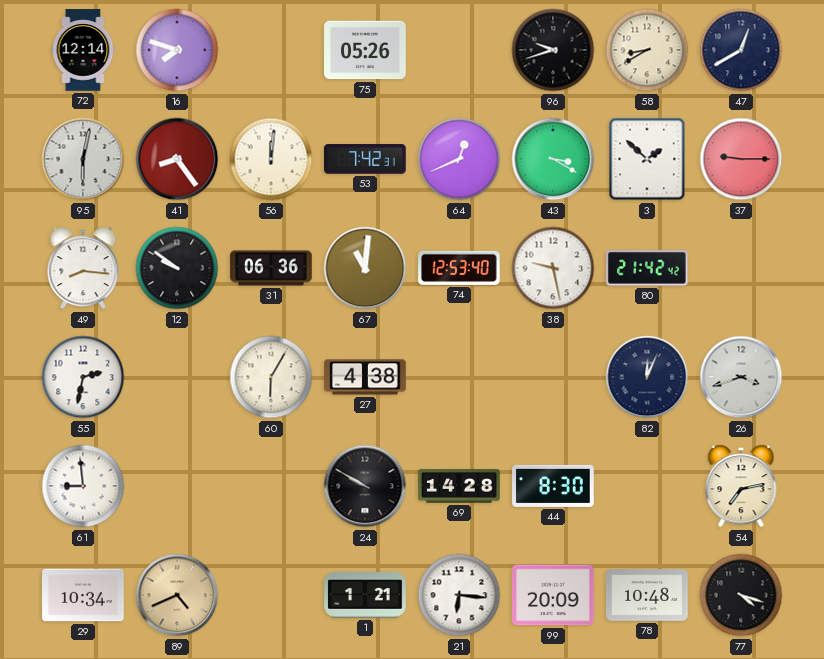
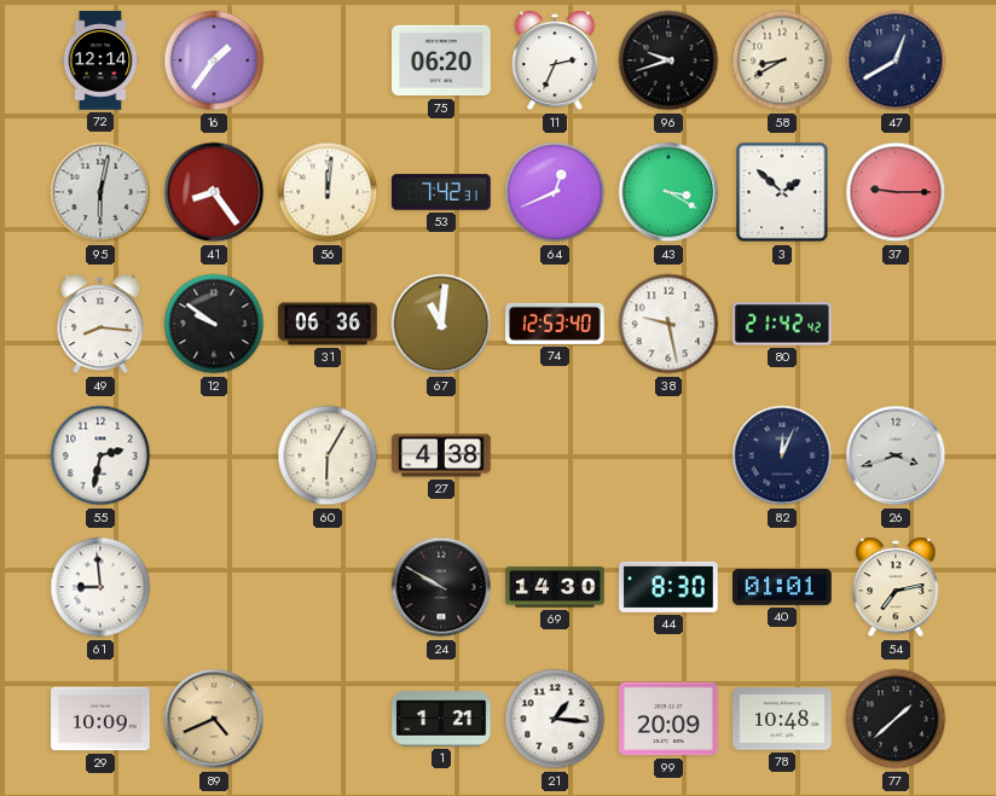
16: 7:48 -> 1:36
75: 05:26 -> 06:20
11: none -> 2:34
69: 14:28 -> 14:30
40: none -> 01:01
29: 10:34 -> 10:09
21: 6:16 -> 1:16
77: 4:18 -> 1:38
